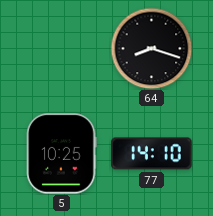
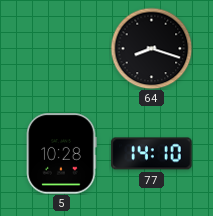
5: 10:25 -> 10:28
